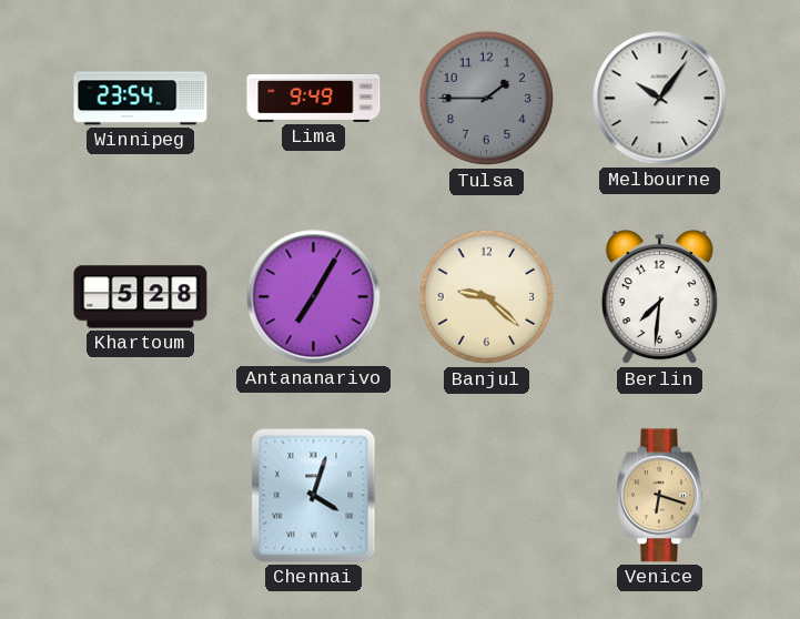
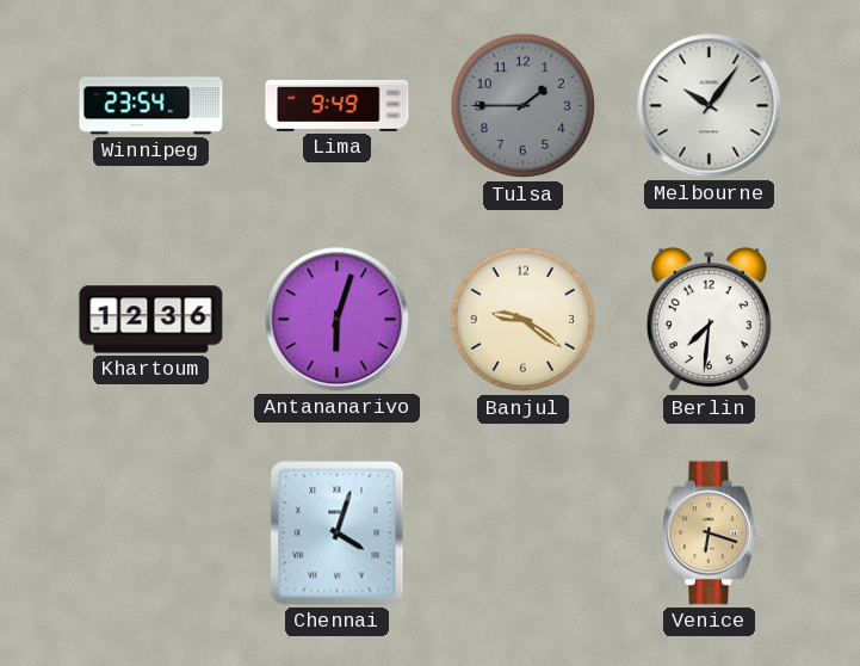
Khartoum: 5:28 -> 12:36
Antananarivo: 7:05 -> 6:03
Banjul: 9:22 -> 9:21
